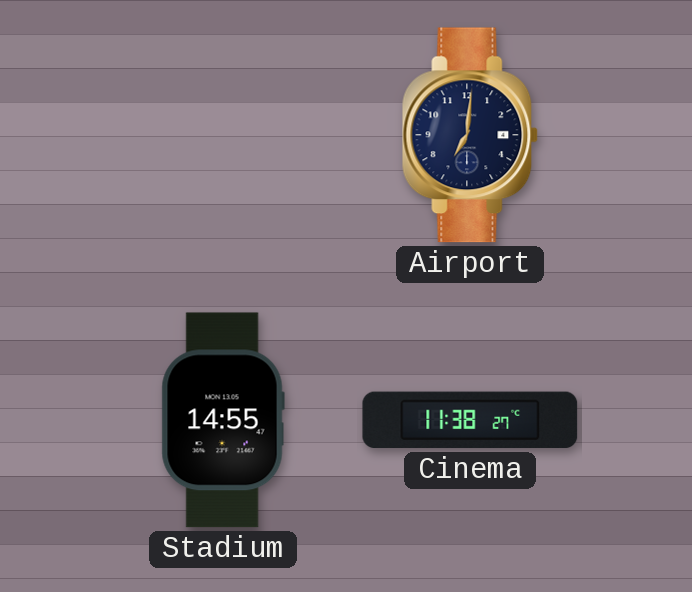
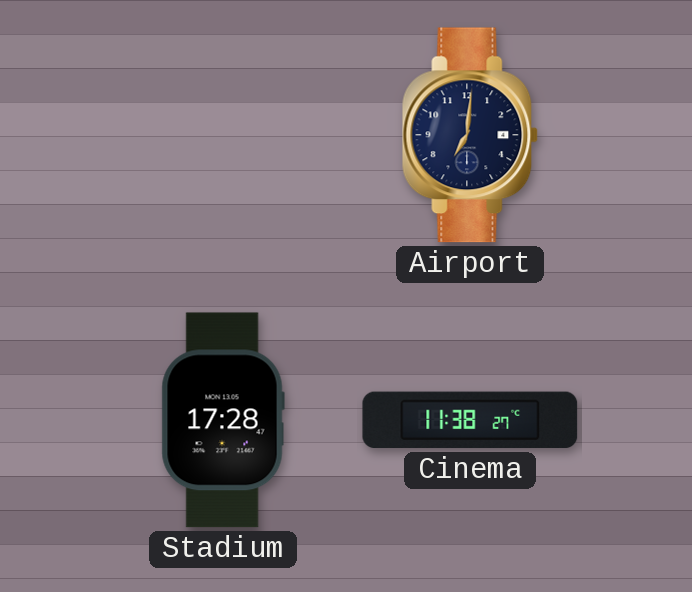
Stadium: 14:55 -> 17:28
